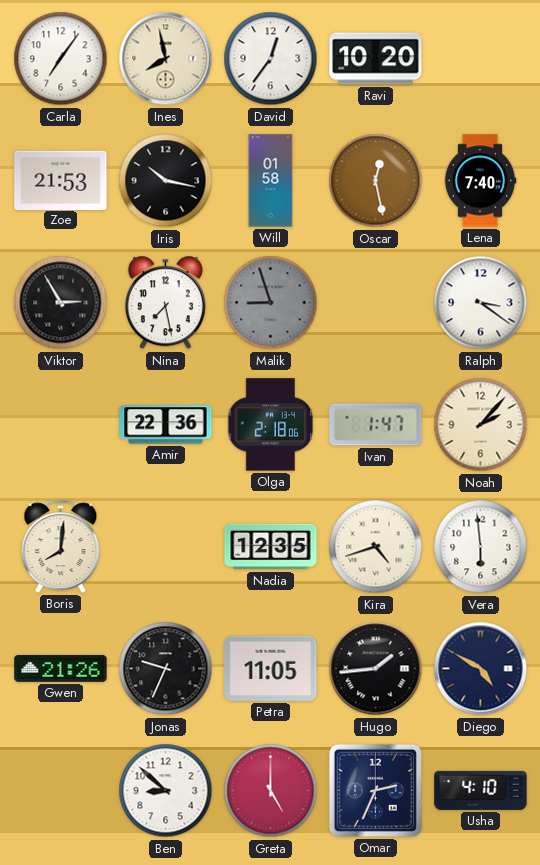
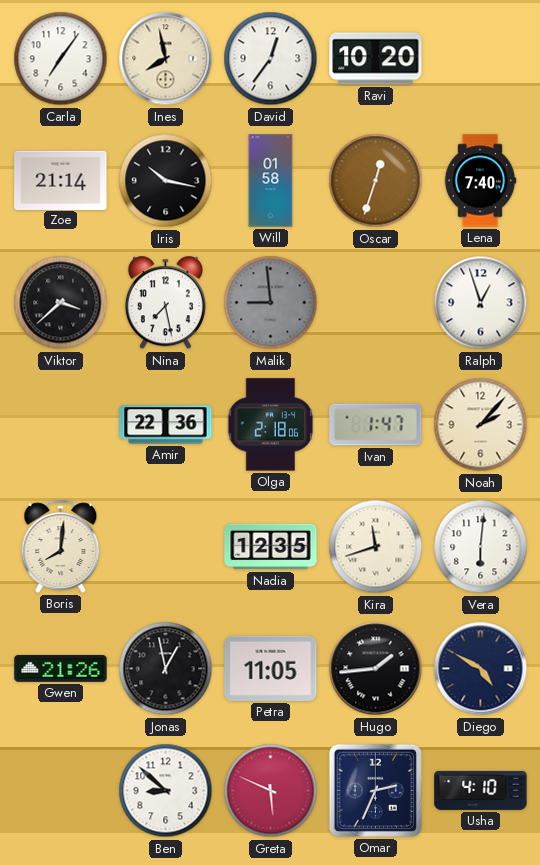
Zoe: 21:53 -> 21:14
Oscar: 12:28 -> 12:33
Viktor: 2:55 -> 3:38
Malik: 8:57 -> 8:59
Ralph: 3:21 -> 12:57
Kira: 4:42 -> 11:42
Vera: 5:59 -> 6:01
Jonas: 9:34 -> 12:58
Greta: 5:00 -> 5:49
